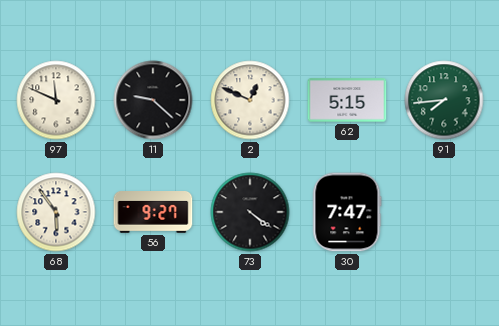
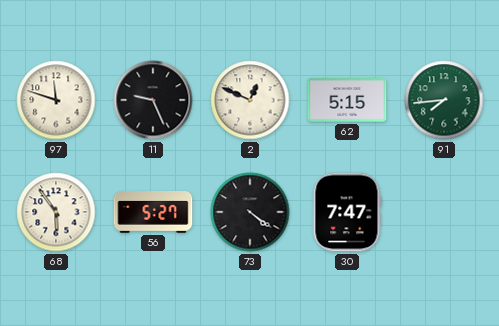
97: 11:49 -> 11:48
11: 9:22 -> 9:26
56: 9:27 -> 5:27
